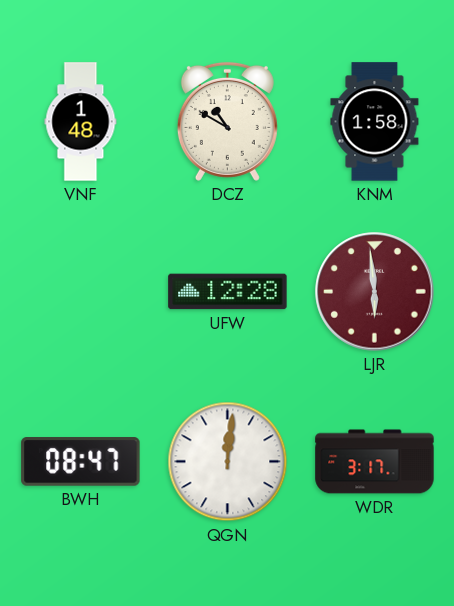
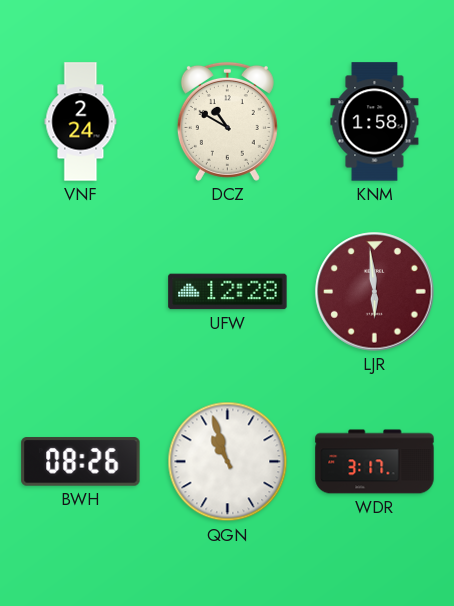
VNF: 1:48 -> 2:24
BWH: 08:47 -> 08:26
QGN: 12:01 -> 10:57
